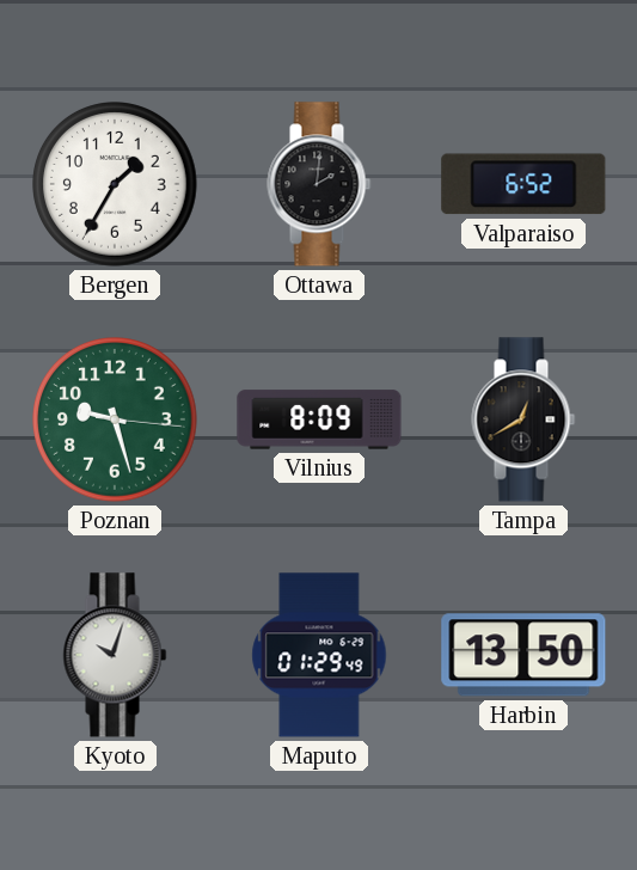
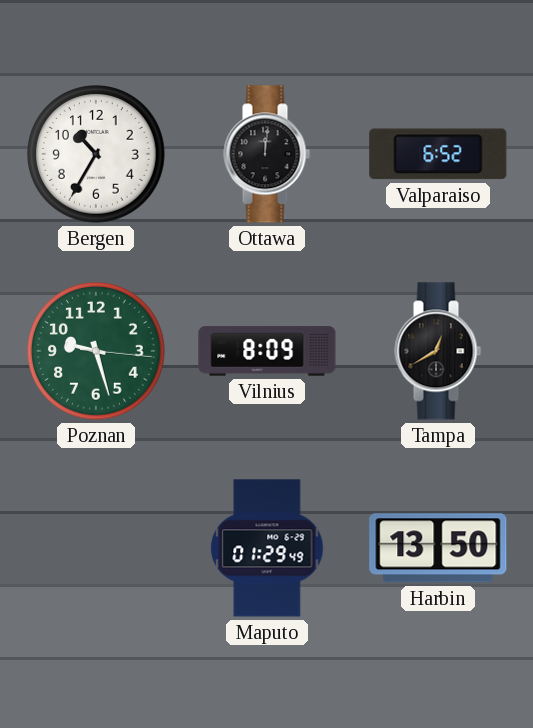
Bergen: 1:35 -> 10:35
Ottawa: 2:01 -> 12:01
Kyoto: 10:03 -> none
